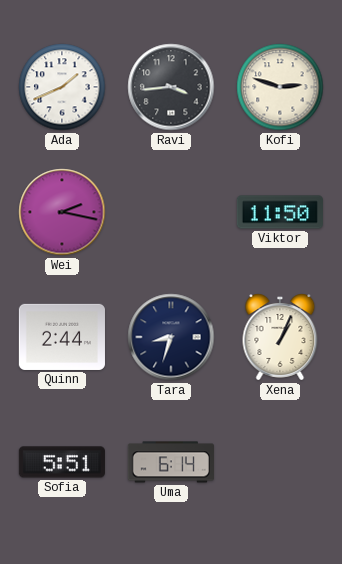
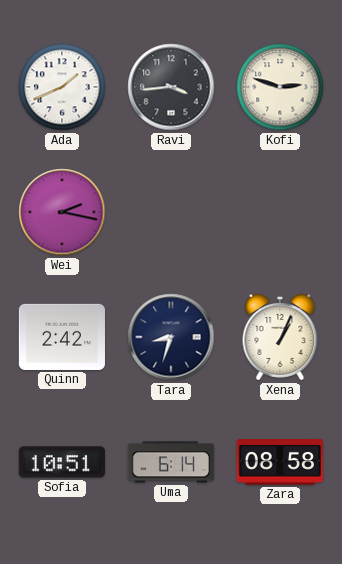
Viktor: 11:50 -> none
Quinn: 2:44 -> 2:42
Sofia: 5:51 -> 10:51
Zara: none -> 08:58
